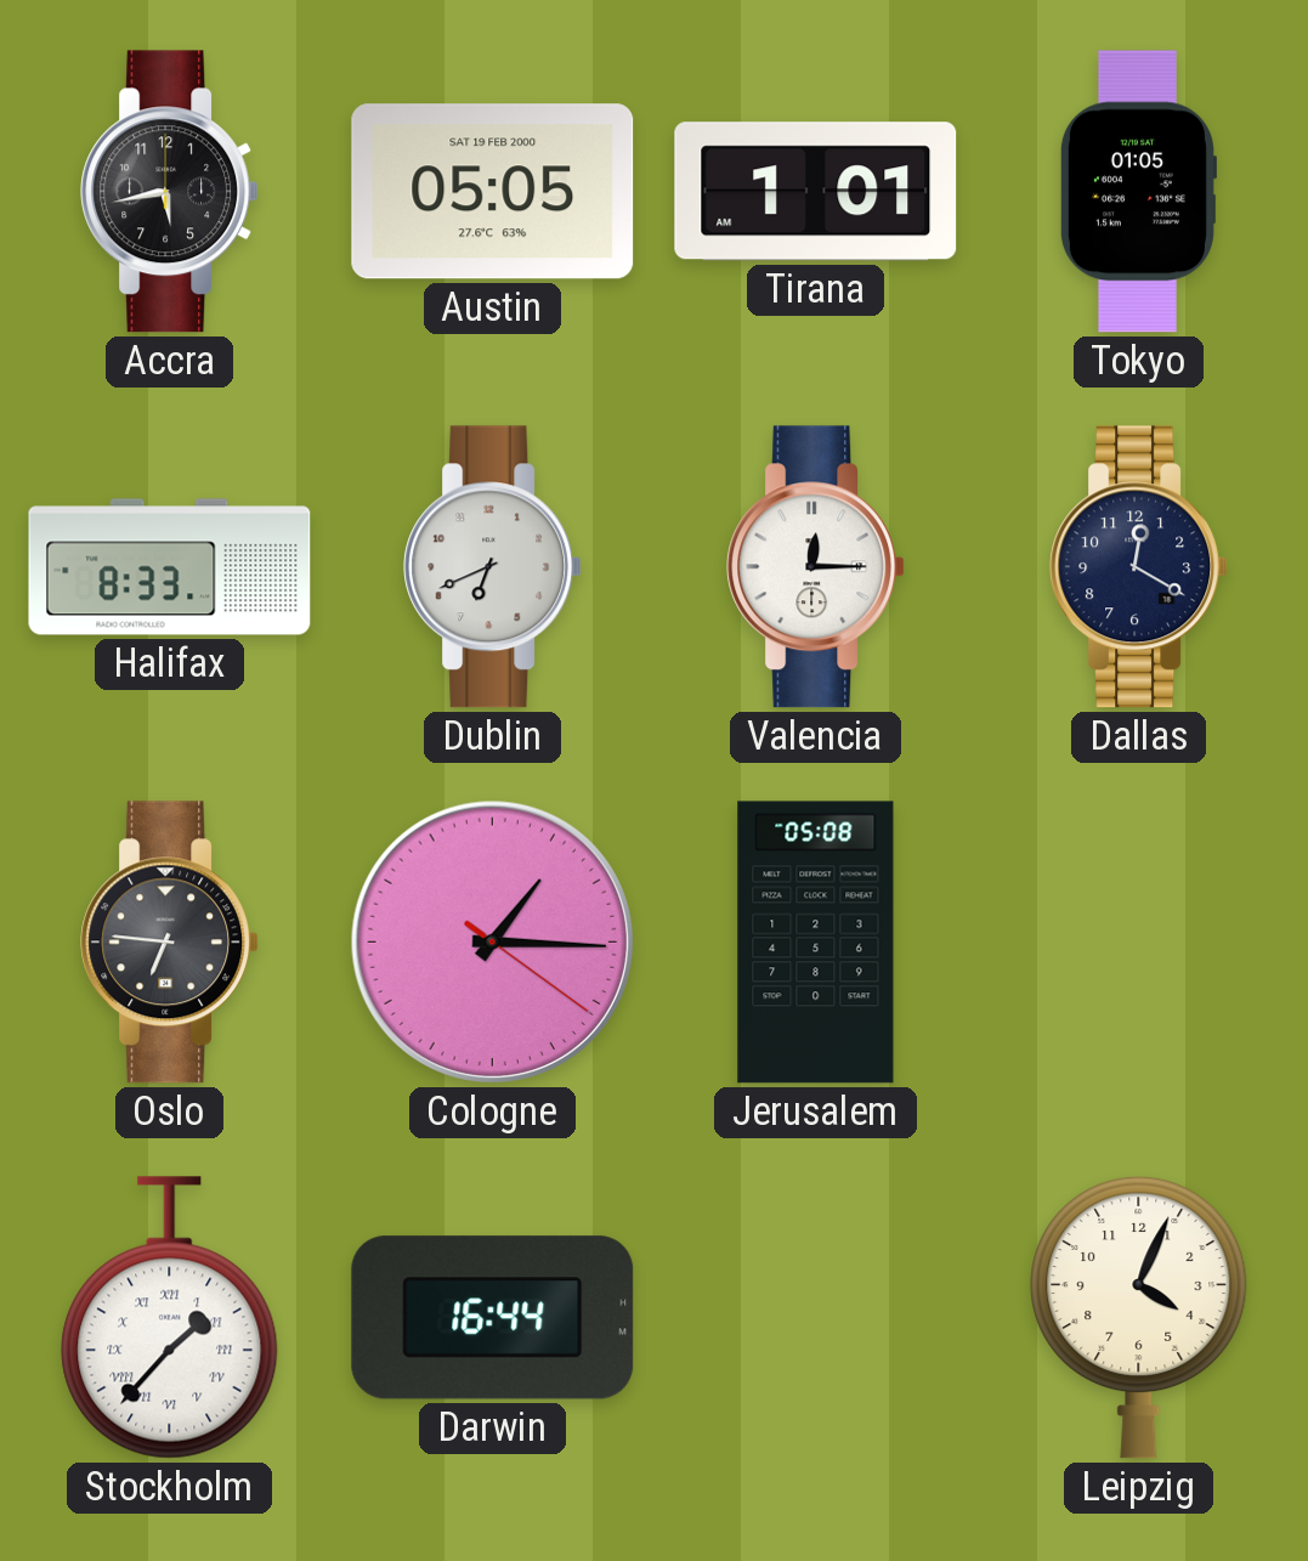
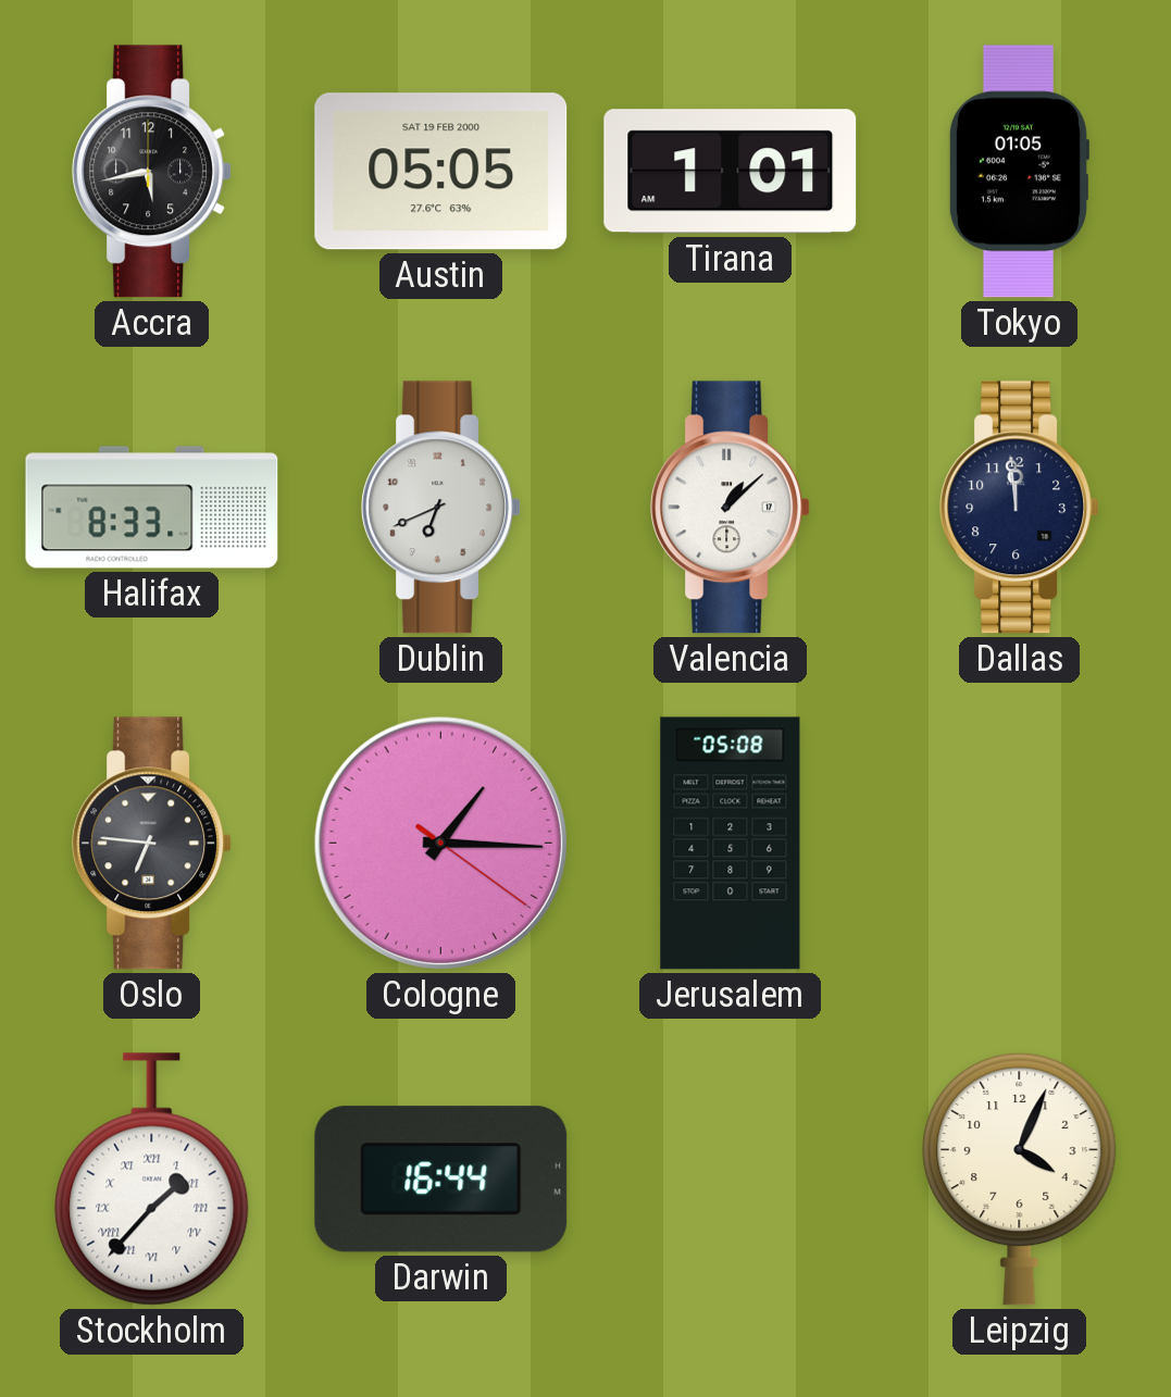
Valencia: 12:15 -> 1:08
Dallas: 12:20 -> 11:59
